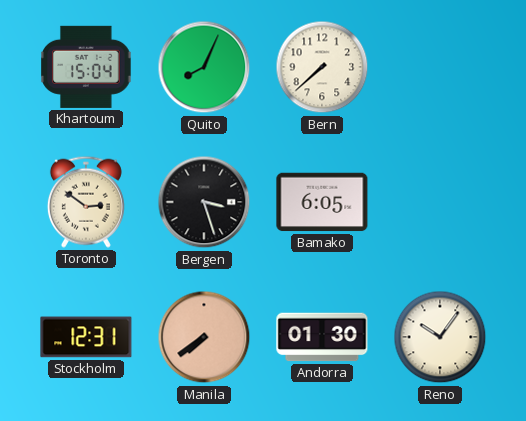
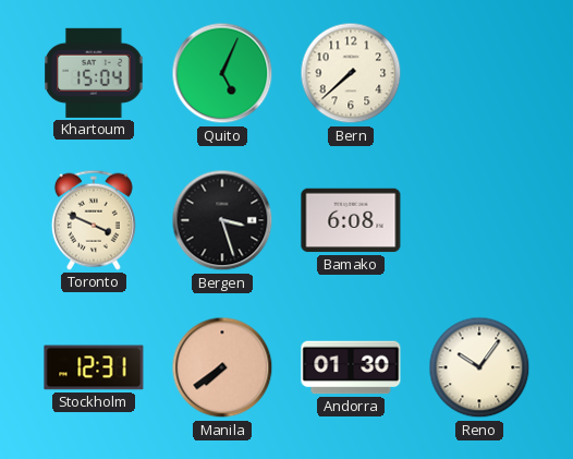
Quito: 8:04 -> 5:04
Toronto: 2:51 -> 3:49
Bamako: 6:05 -> 6:08
